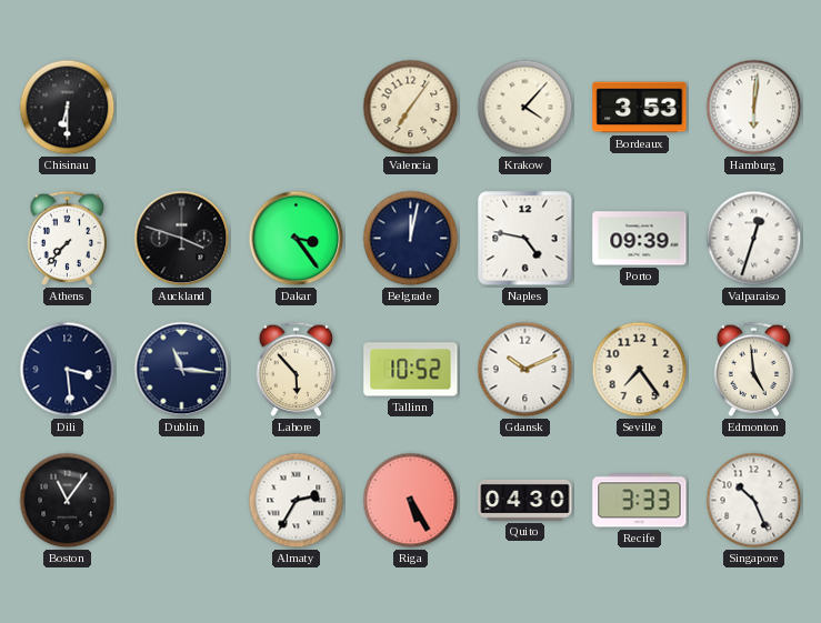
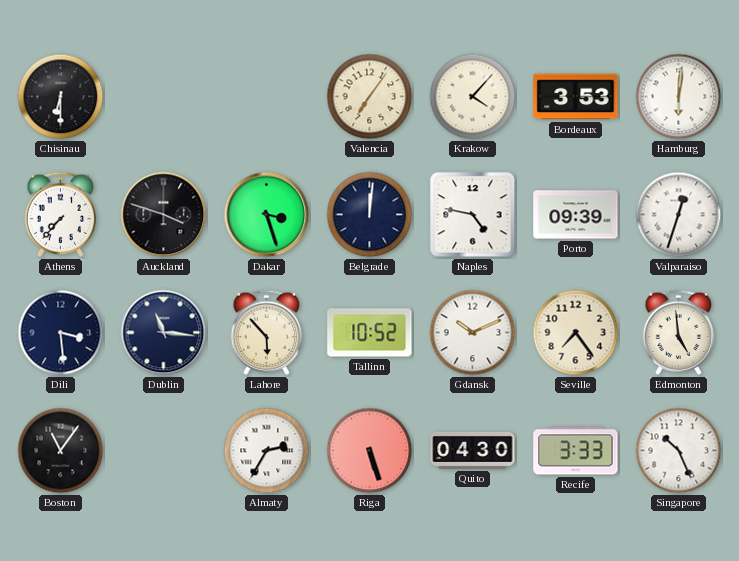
Dakar: 3:24 -> 3:27
Belgrade: 12:02 -> 12:01
Riga: 5:25 -> 5:27
